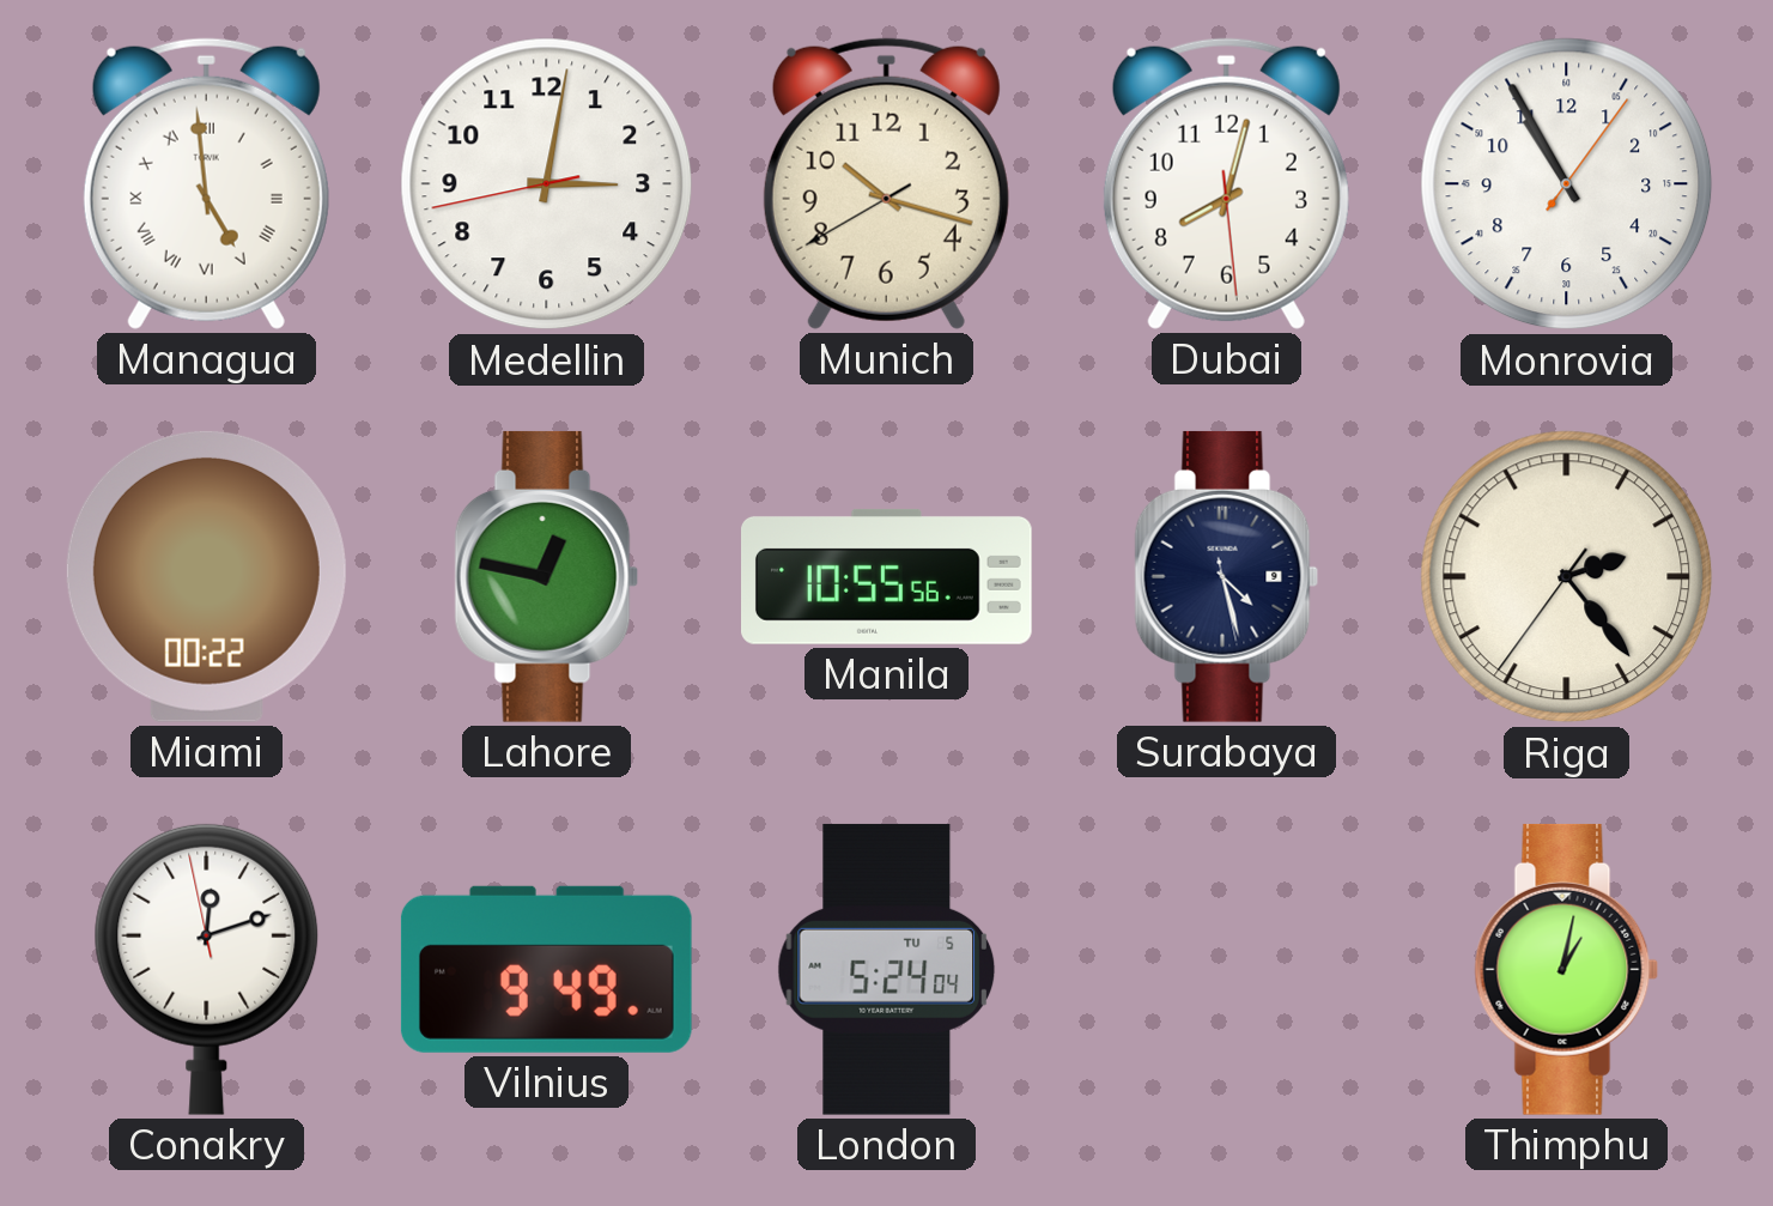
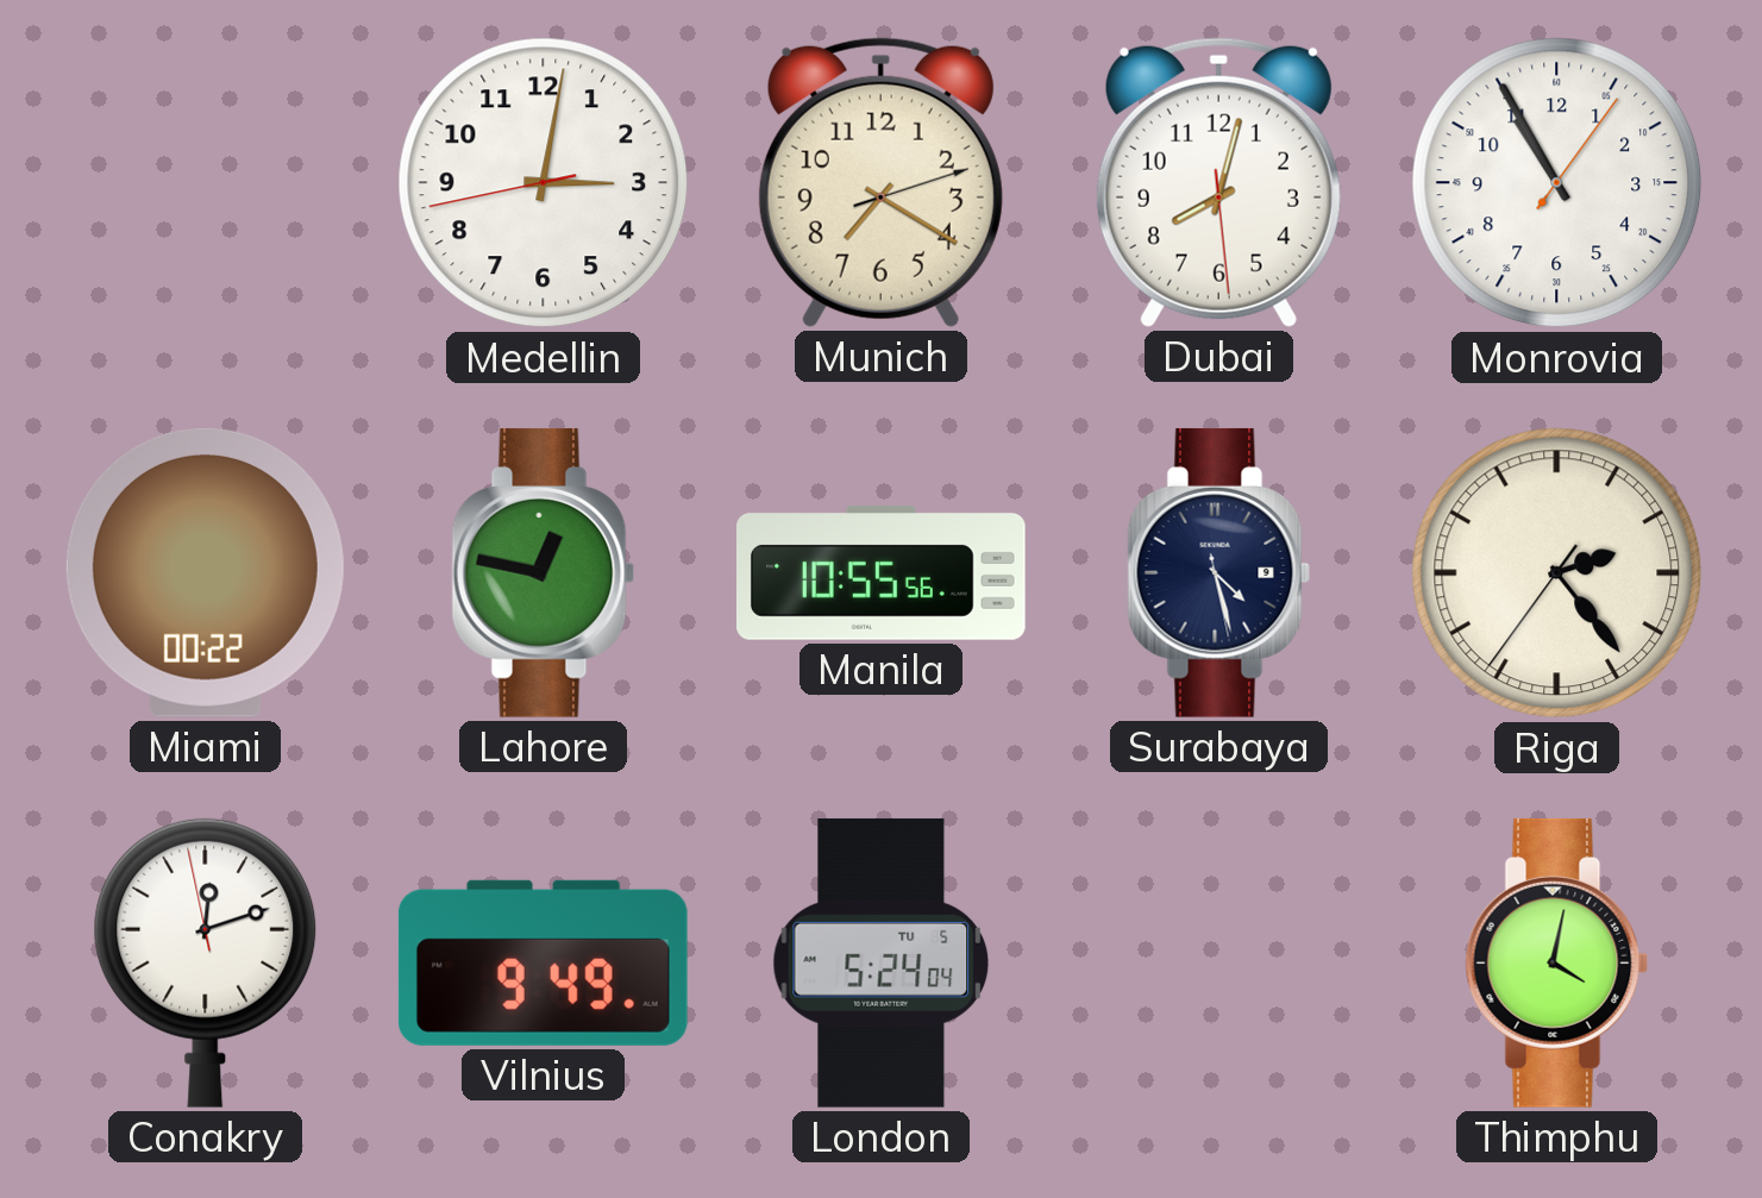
Managua: 4:59 -> none
Munich: 10:17 -> 7:20
Thimphu: 1:02 -> 4:02
